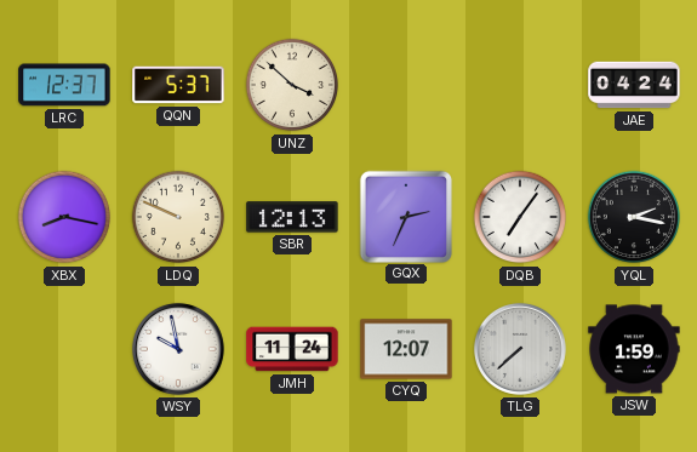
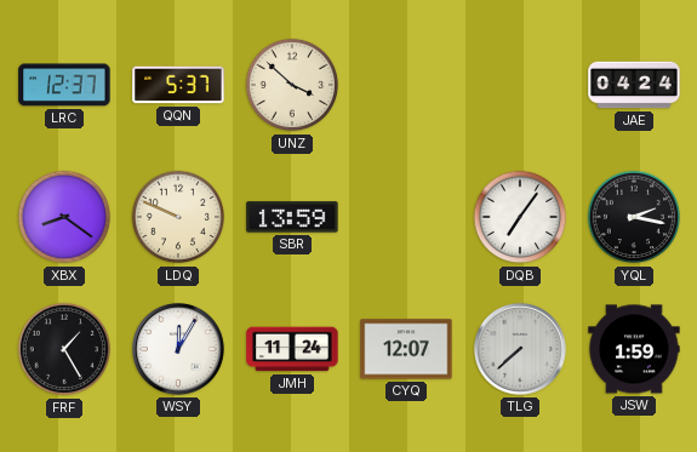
XBX: 8:17 -> 8:21
SBR: 12:13 -> 13:59
GQX: 2:34 -> none
FRF: none -> 1:25
WSY: 9:58 -> 12:05
